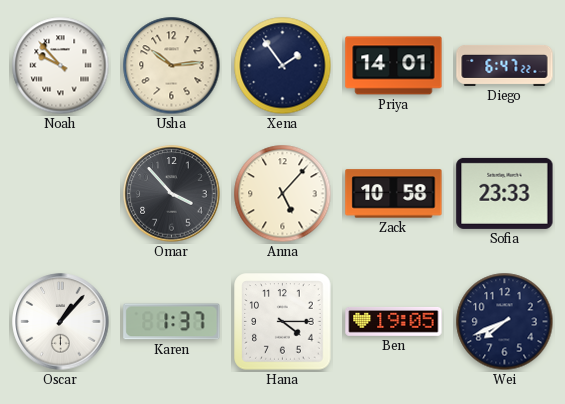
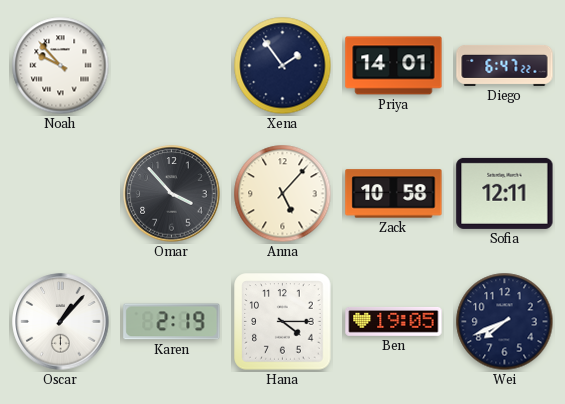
Usha: 10:14 -> none
Sofia: 23:33 -> 12:11
Karen: 1:37 -> 2:19
